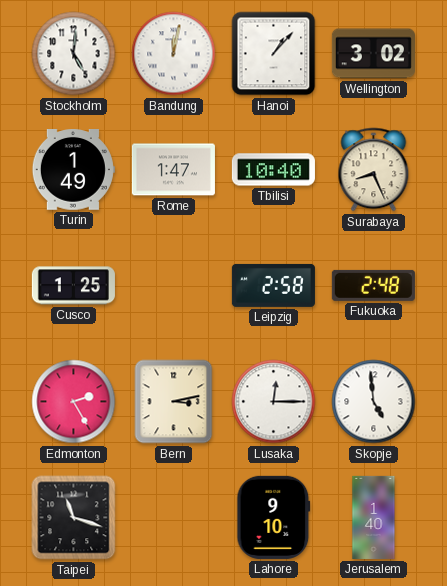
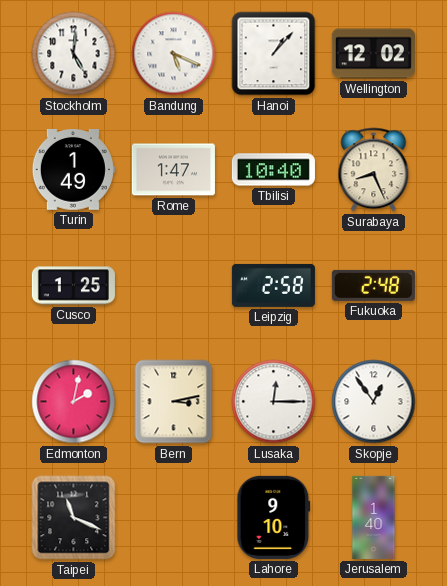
Bandung: 12:02 -> 5:19
Wellington: 3:02 -> 12:02
Edmonton: 2:25 -> 2:02
Skopje: 4:59 -> 12:54
Taipei: 11:18 -> 11:19
